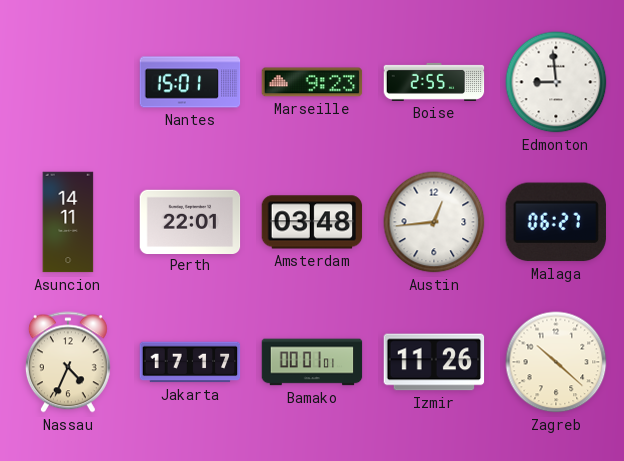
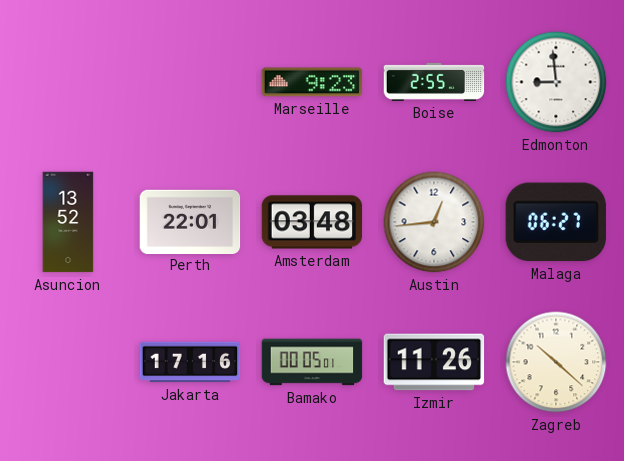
Nantes: 15:01 -> none
Asuncion: 14:11 -> 13:52
Nassau: 4:34 -> none
Jakarta: 17:17 -> 17:16
Bamako: 00:01 -> 00:05
